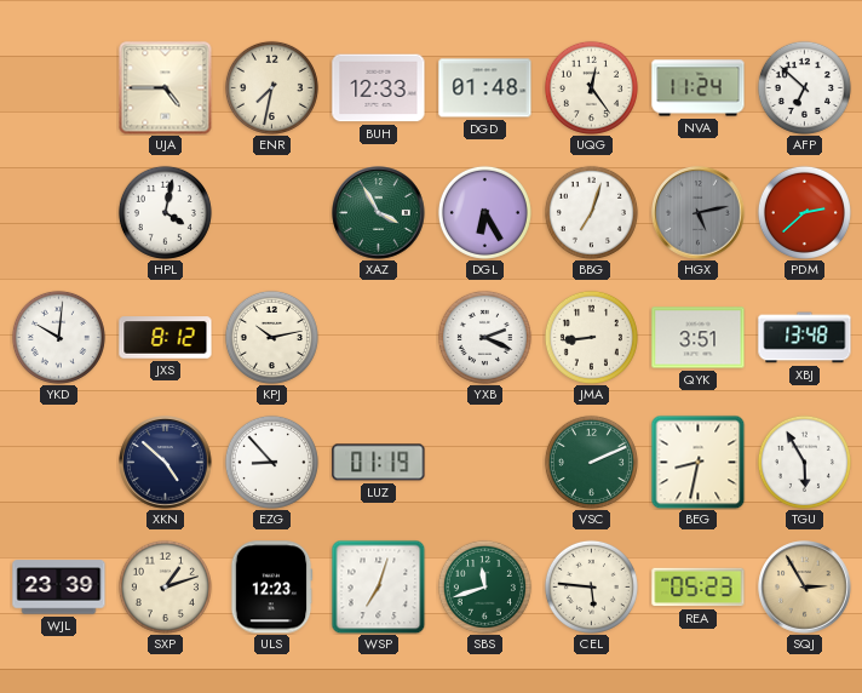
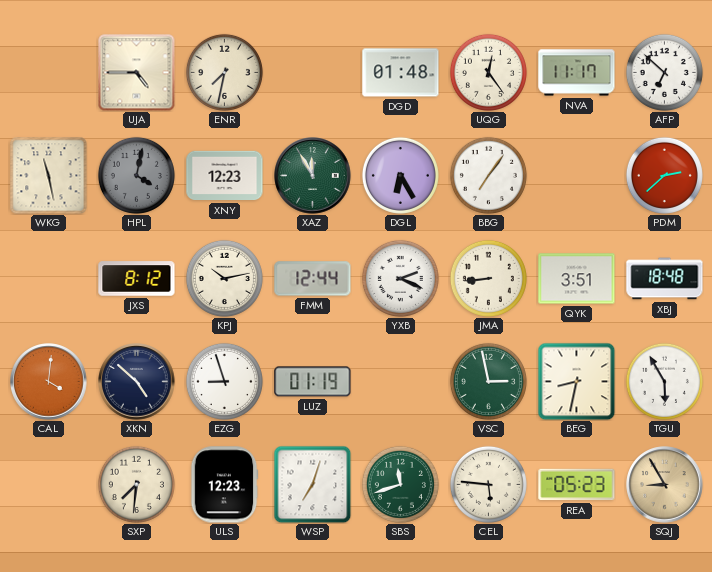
BUH: 12:33 -> none
NVA: 11:24 -> 11:17
WKG: none -> 11:28
HPL dial: white -> grey
XNY: none -> 12:23
XAZ: 3:55 -> 11:55
BBG: 7:03 -> 7:06
HGX: 5:13 -> none
YKD: 10:01 -> none
FMM: none -> 12:44
XBJ: 13:48 -> 18:48
CAL: none -> 4:01
EZG: 8:53 -> 8:57
VSC: 2:11 -> 2:58
WJL: 23:39 -> none
SXP: 1:12 -> 7:31
SQJ: 2:55 -> 8:55
